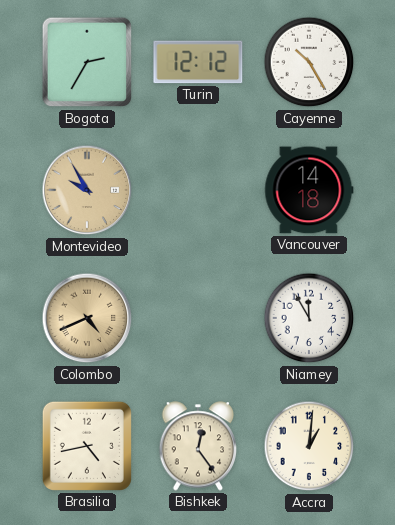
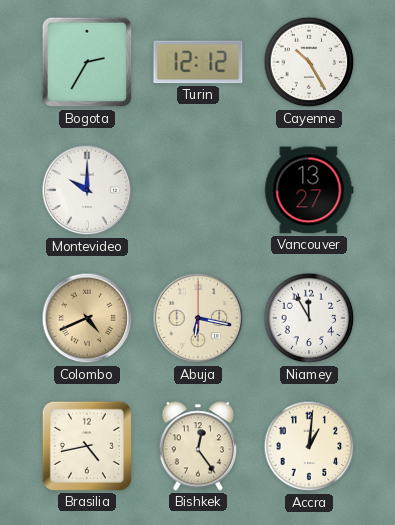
Montevideo: 9:55 -> 10:00
Montevideo dial: champagne -> white
Vancouver: 14:18 -> 13:27
Abuja: none -> 6:17
